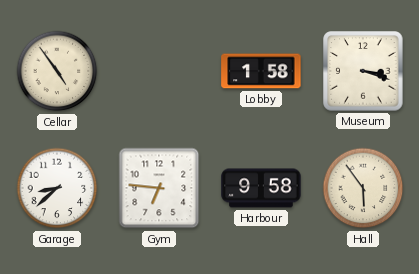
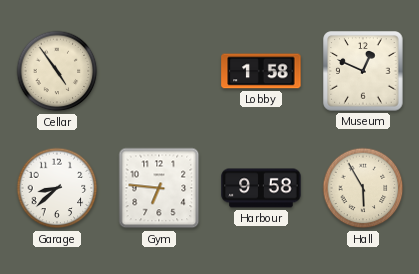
Museum: 3:18 -> 12:49
Hall: 5:54 -> 5:55
